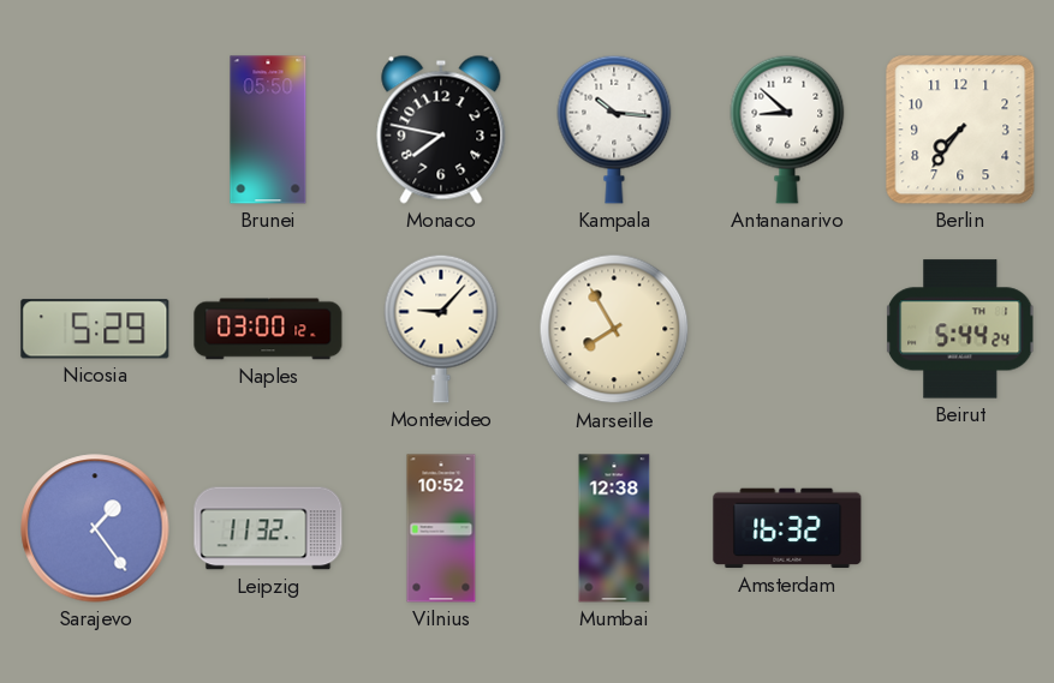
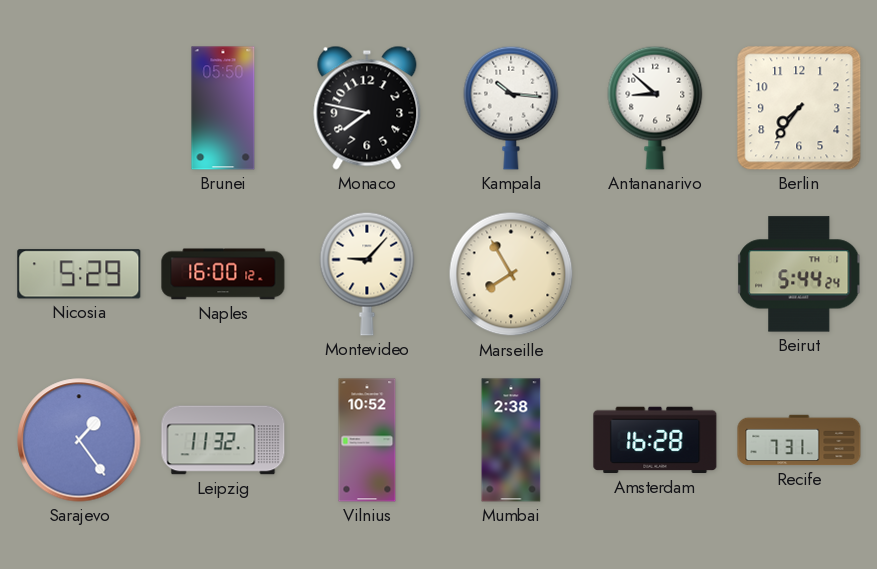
Naples: 03:00 -> 16:00
Mumbai: 12:38 -> 2:38
Amsterdam: 16:32 -> 16:28
Recife: none -> 7:31
